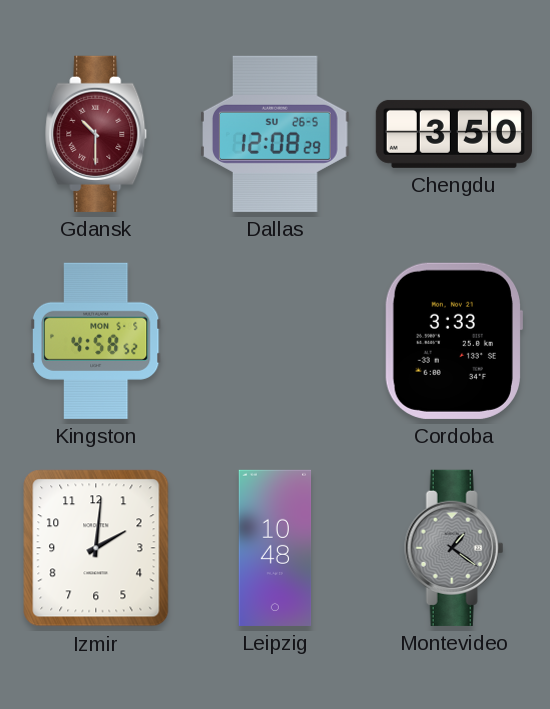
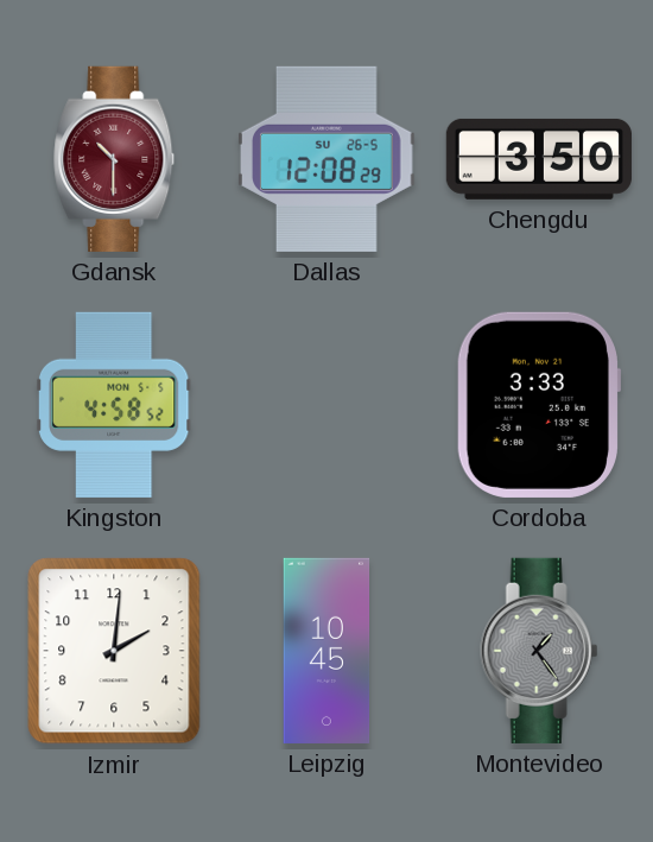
Leipzig: 10:48 -> 10:45
Montevideo: 1:21 -> 1:24
